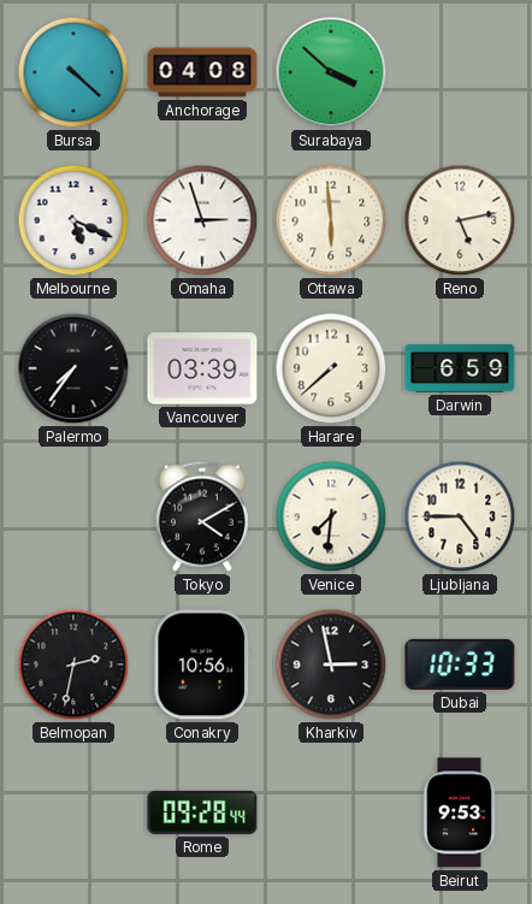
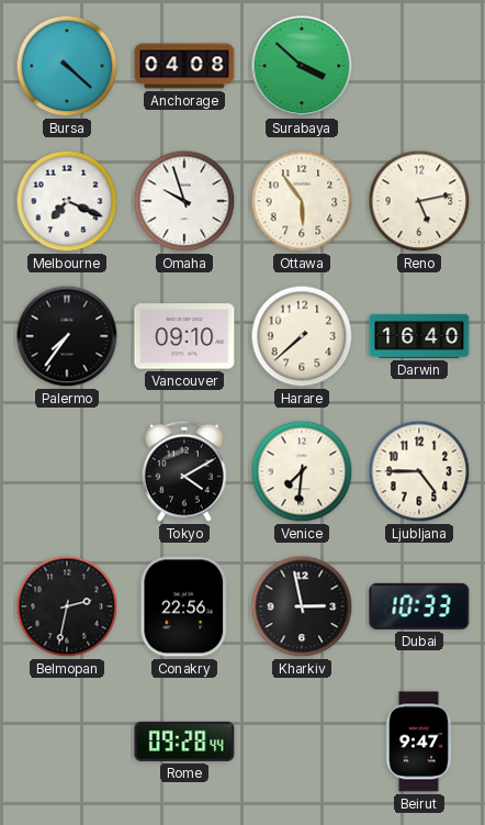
Melbourne: 5:19 -> 7:19
Omaha: 2:57 -> 9:57
Ottawa: 5:59 -> 5:54
Vancouver: 03:39 -> 09:10
Darwin: 6:59 -> 16:40
Conakry: 10:56 -> 22:56
Beirut: 9:53 -> 9:47
